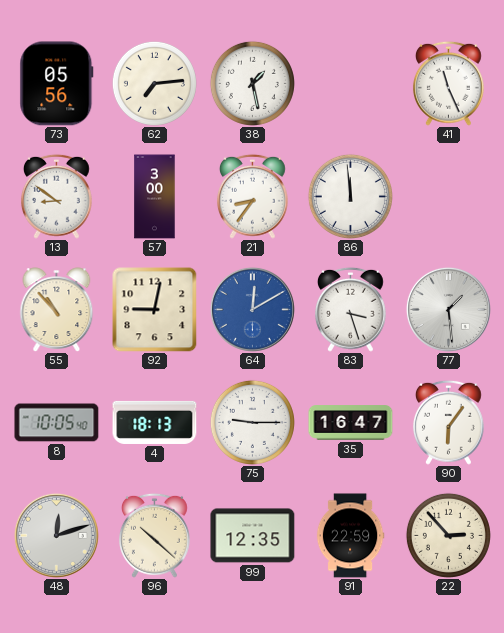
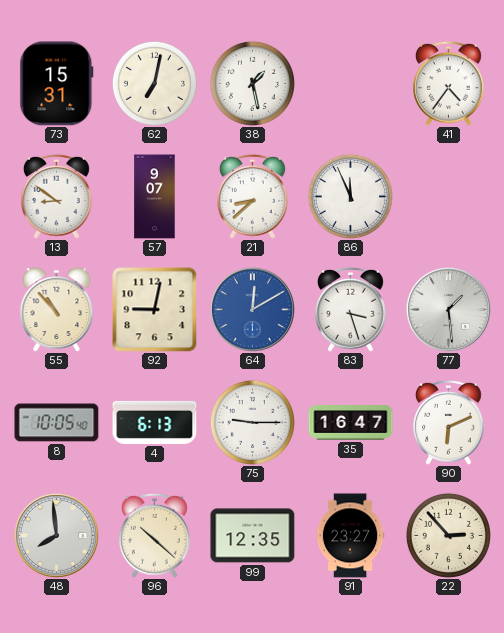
73: 05:56 -> 15:31
62: 7:14 -> 7:02
41: 11:26 -> 4:36
57: 3:00 -> 9:07
21: 8:36 -> 8:38
86: 11:59 -> 11:56
4: 18:13 -> 6:13
90: 6:06 -> 6:11
48: 12:12 -> 7:59
91: 22:59 -> 23:27
